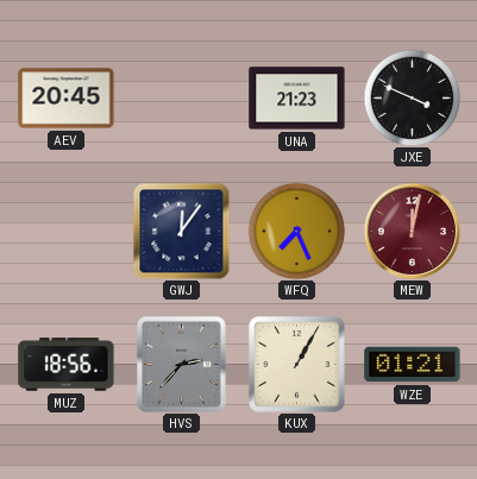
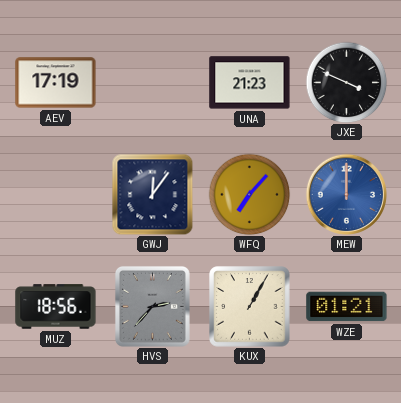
AEV: 20:45 -> 17:19
WFQ: 7:26 -> 7:07
MEW: 12:02 -> 12:00
MEW dial: burgundy -> blue
